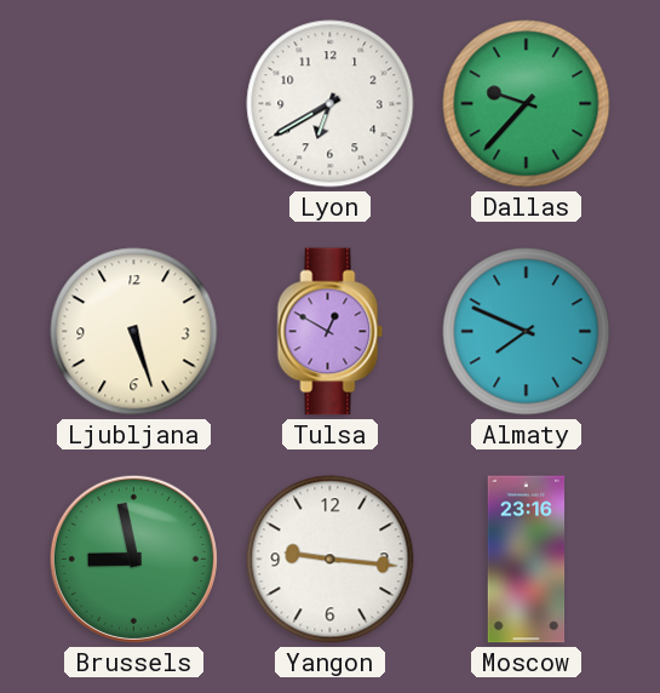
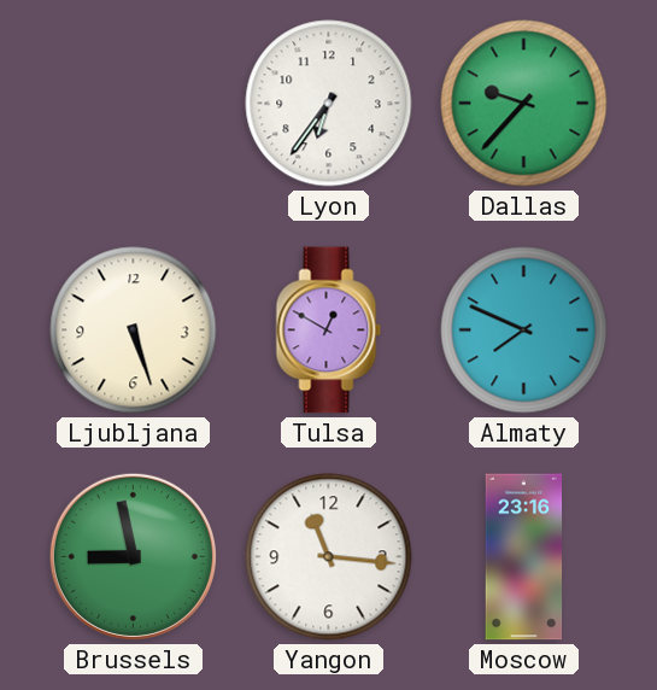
Lyon: 6:40 -> 6:36
Yangon: 9:16 -> 11:16
